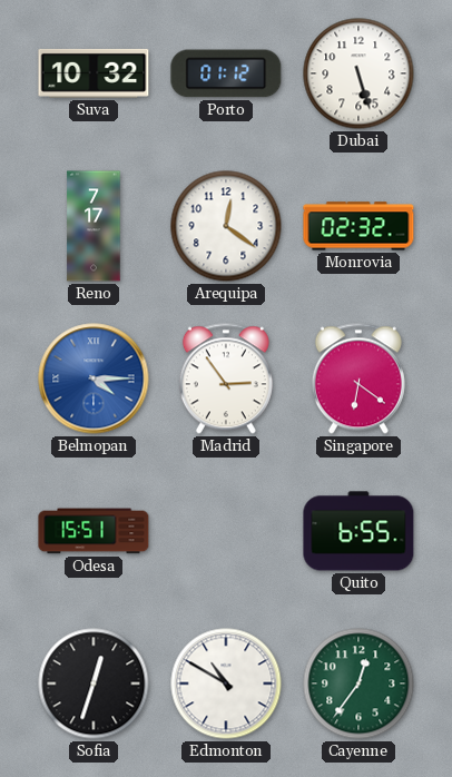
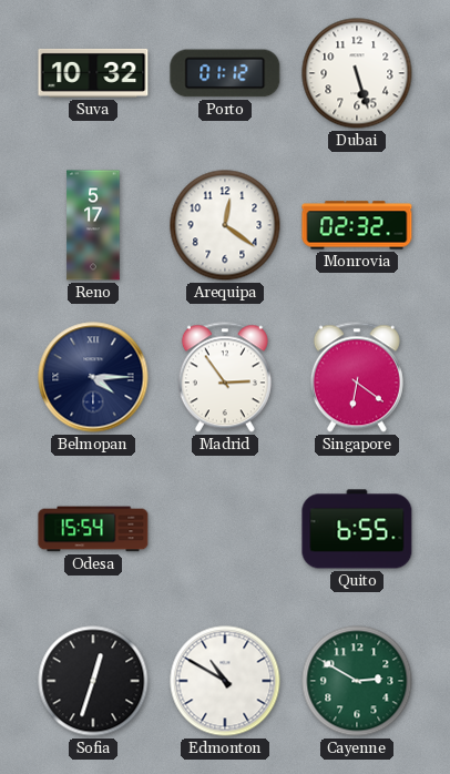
Reno: 7:17 -> 5:17
Belmopan dial: blue -> navy
Odesa: 15:51 -> 15:54
Cayenne: 12:36 -> 2:50
